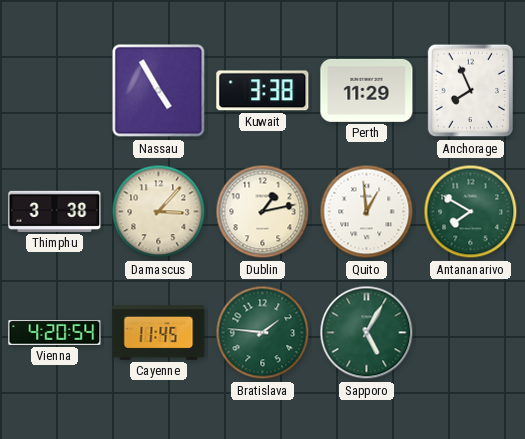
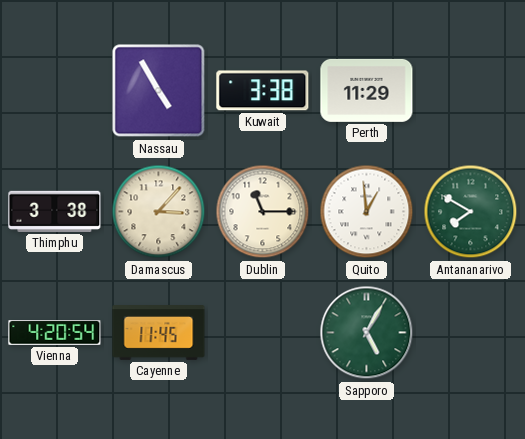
Anchorage: 7:56 -> none
Dublin: 1:13 -> 11:15
Bratislava: 1:46 -> none
